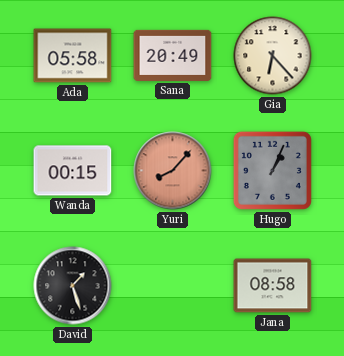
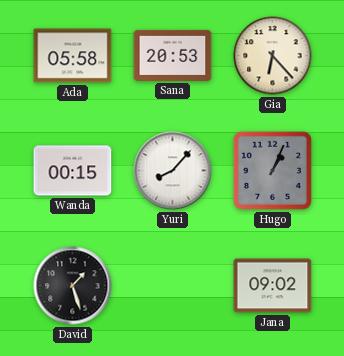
Sana: 20:49 -> 20:53
Yuri dial: salmon -> white
Jana: 08:58 -> 09:02
